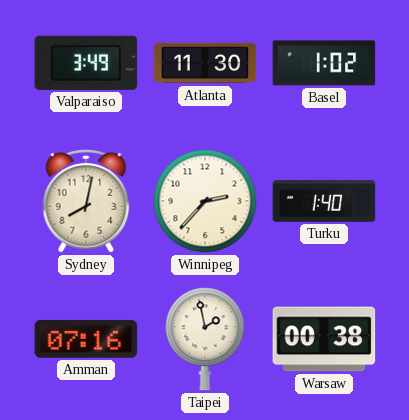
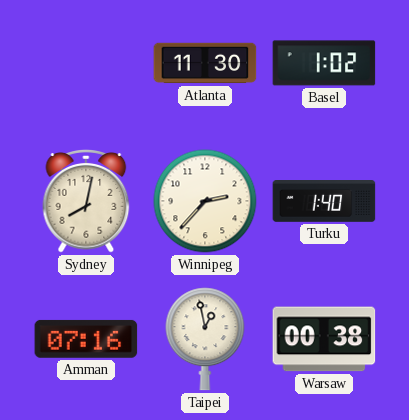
Valparaiso: 3:49 -> none
Taipei: 1:58 -> 12:58
